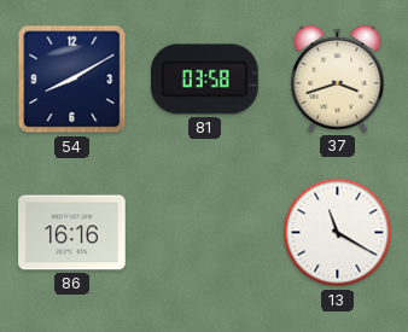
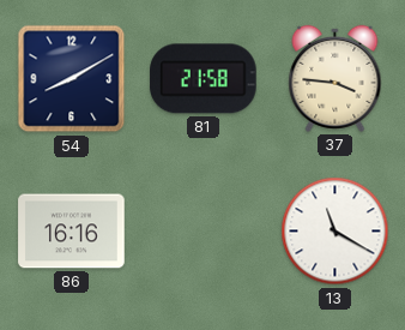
81: 03:58 -> 21:58
37: 3:42 -> 3:46
